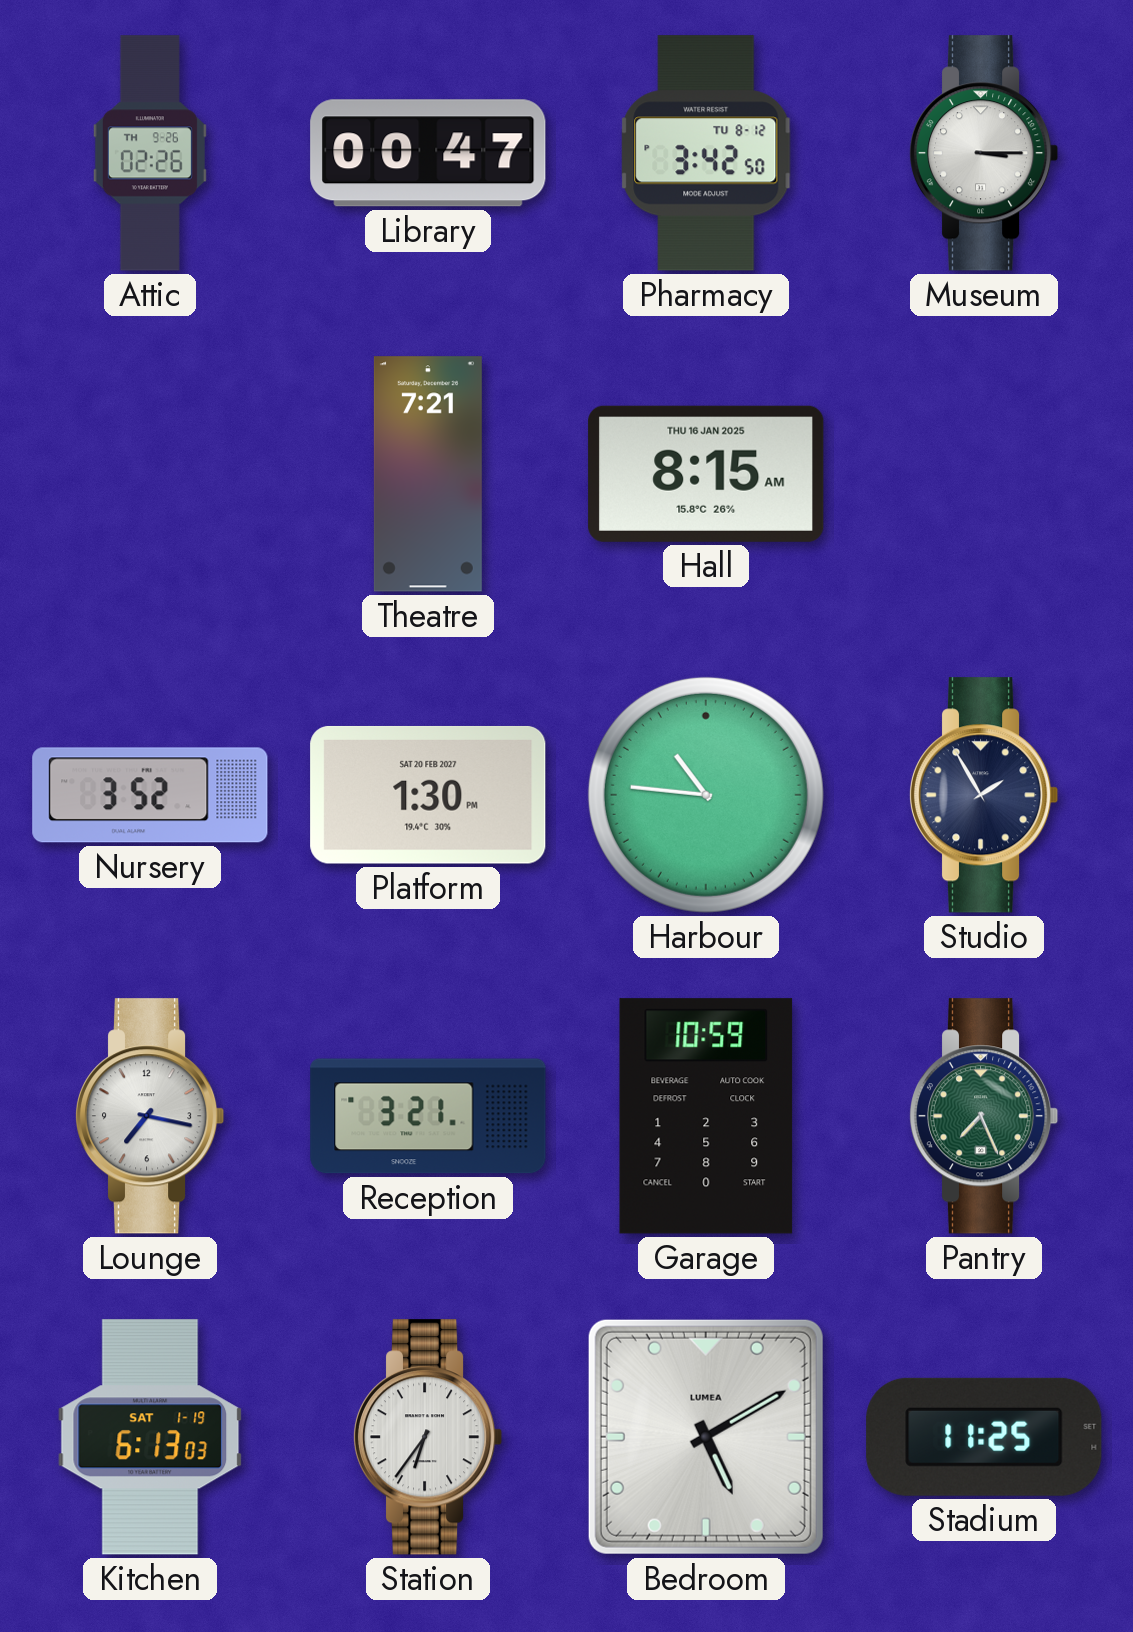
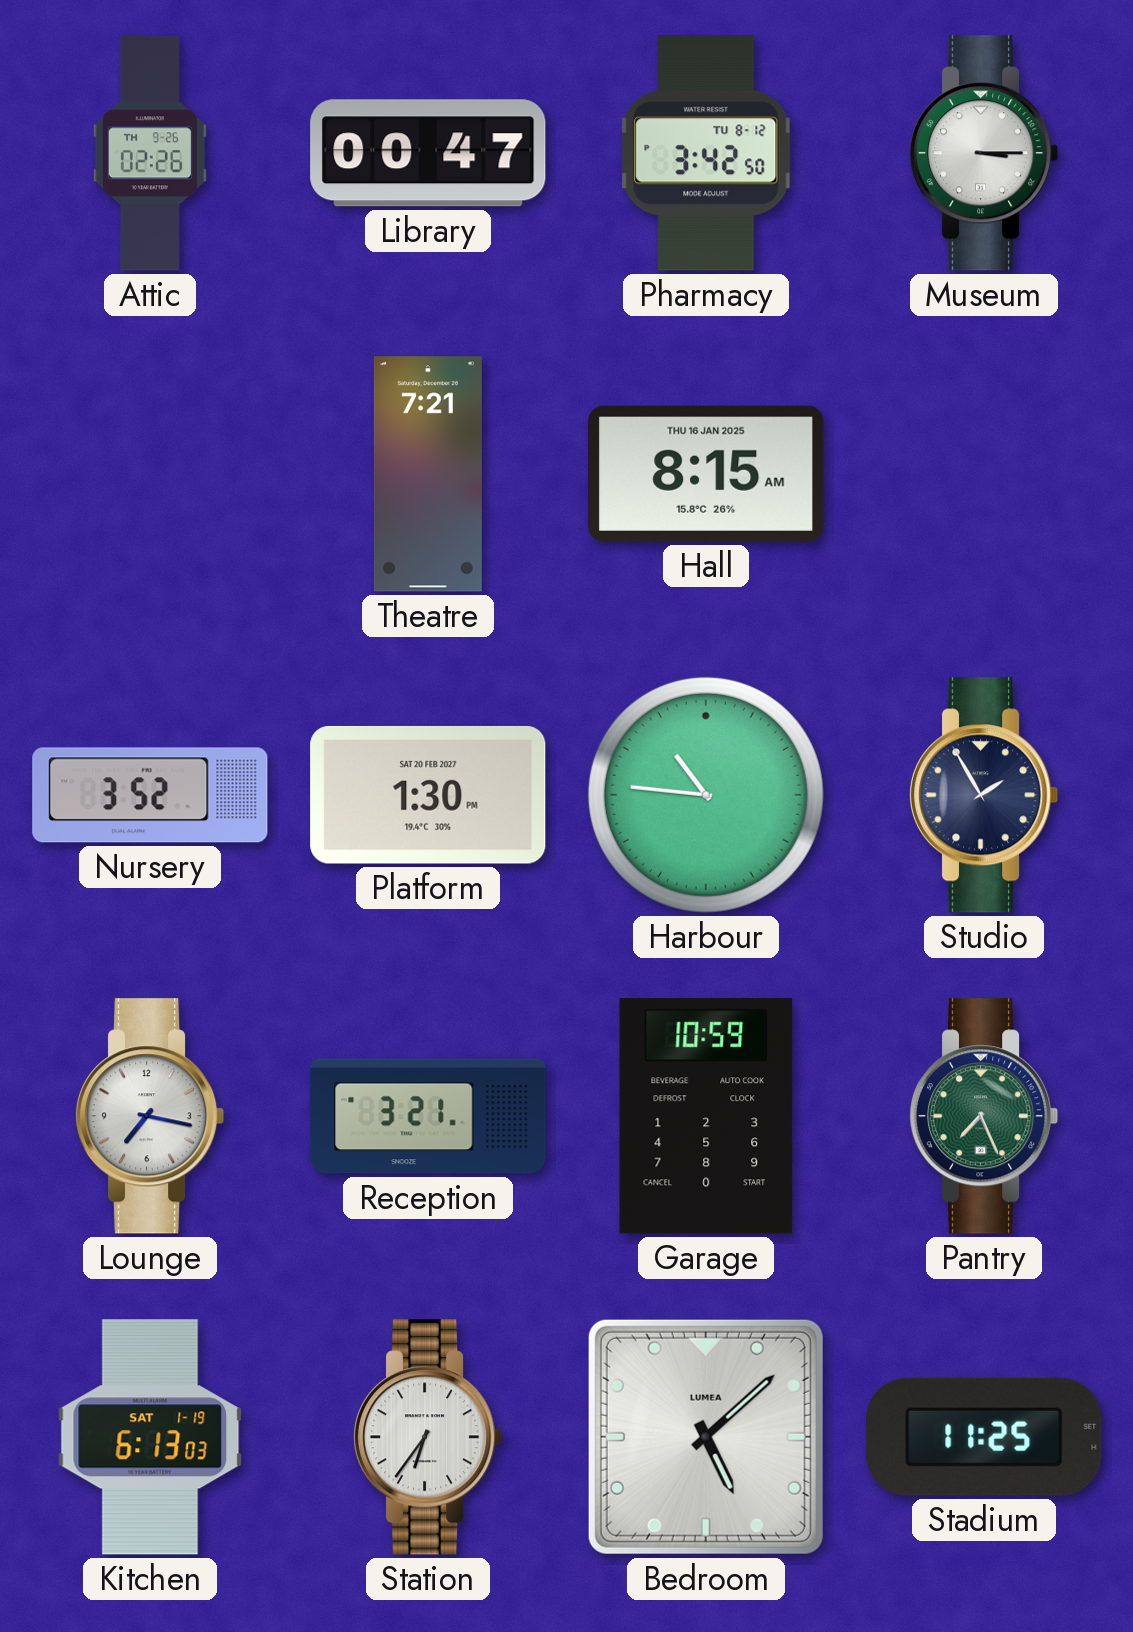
Bedroom: 5:10 -> 5:08
